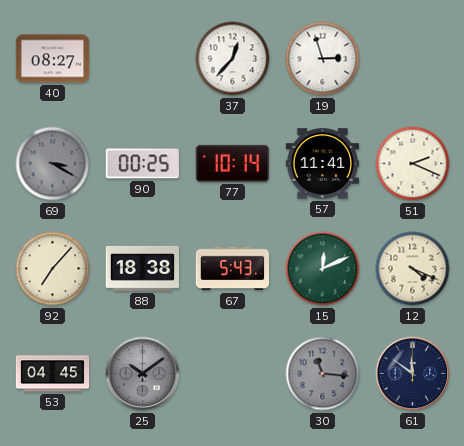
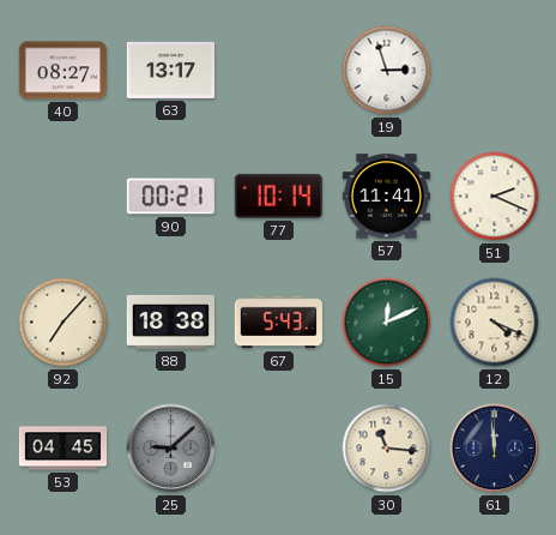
63: none -> 13:17
37: 12:37 -> none
69: 3:20 -> none
90: 00:25 -> 00:21
25: 10:09 -> 9:08
30 dial: grey -> cream
61: 11:51 -> 11:59
